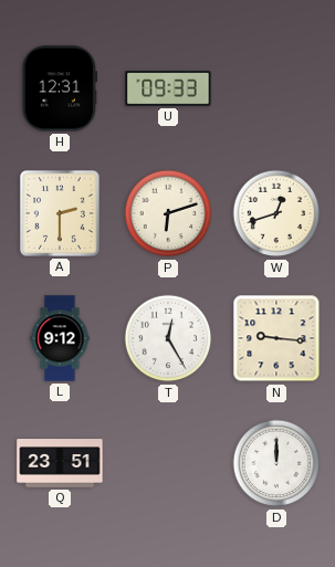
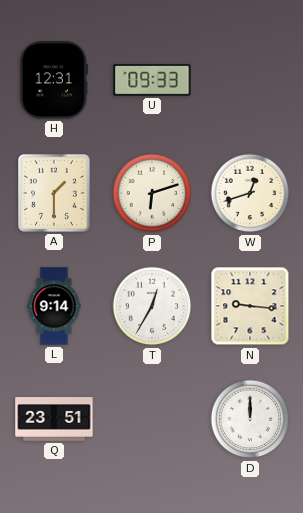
A: 2:30 -> 1:30
L: 9:12 -> 9:14
T: 12:25 -> 12:35
